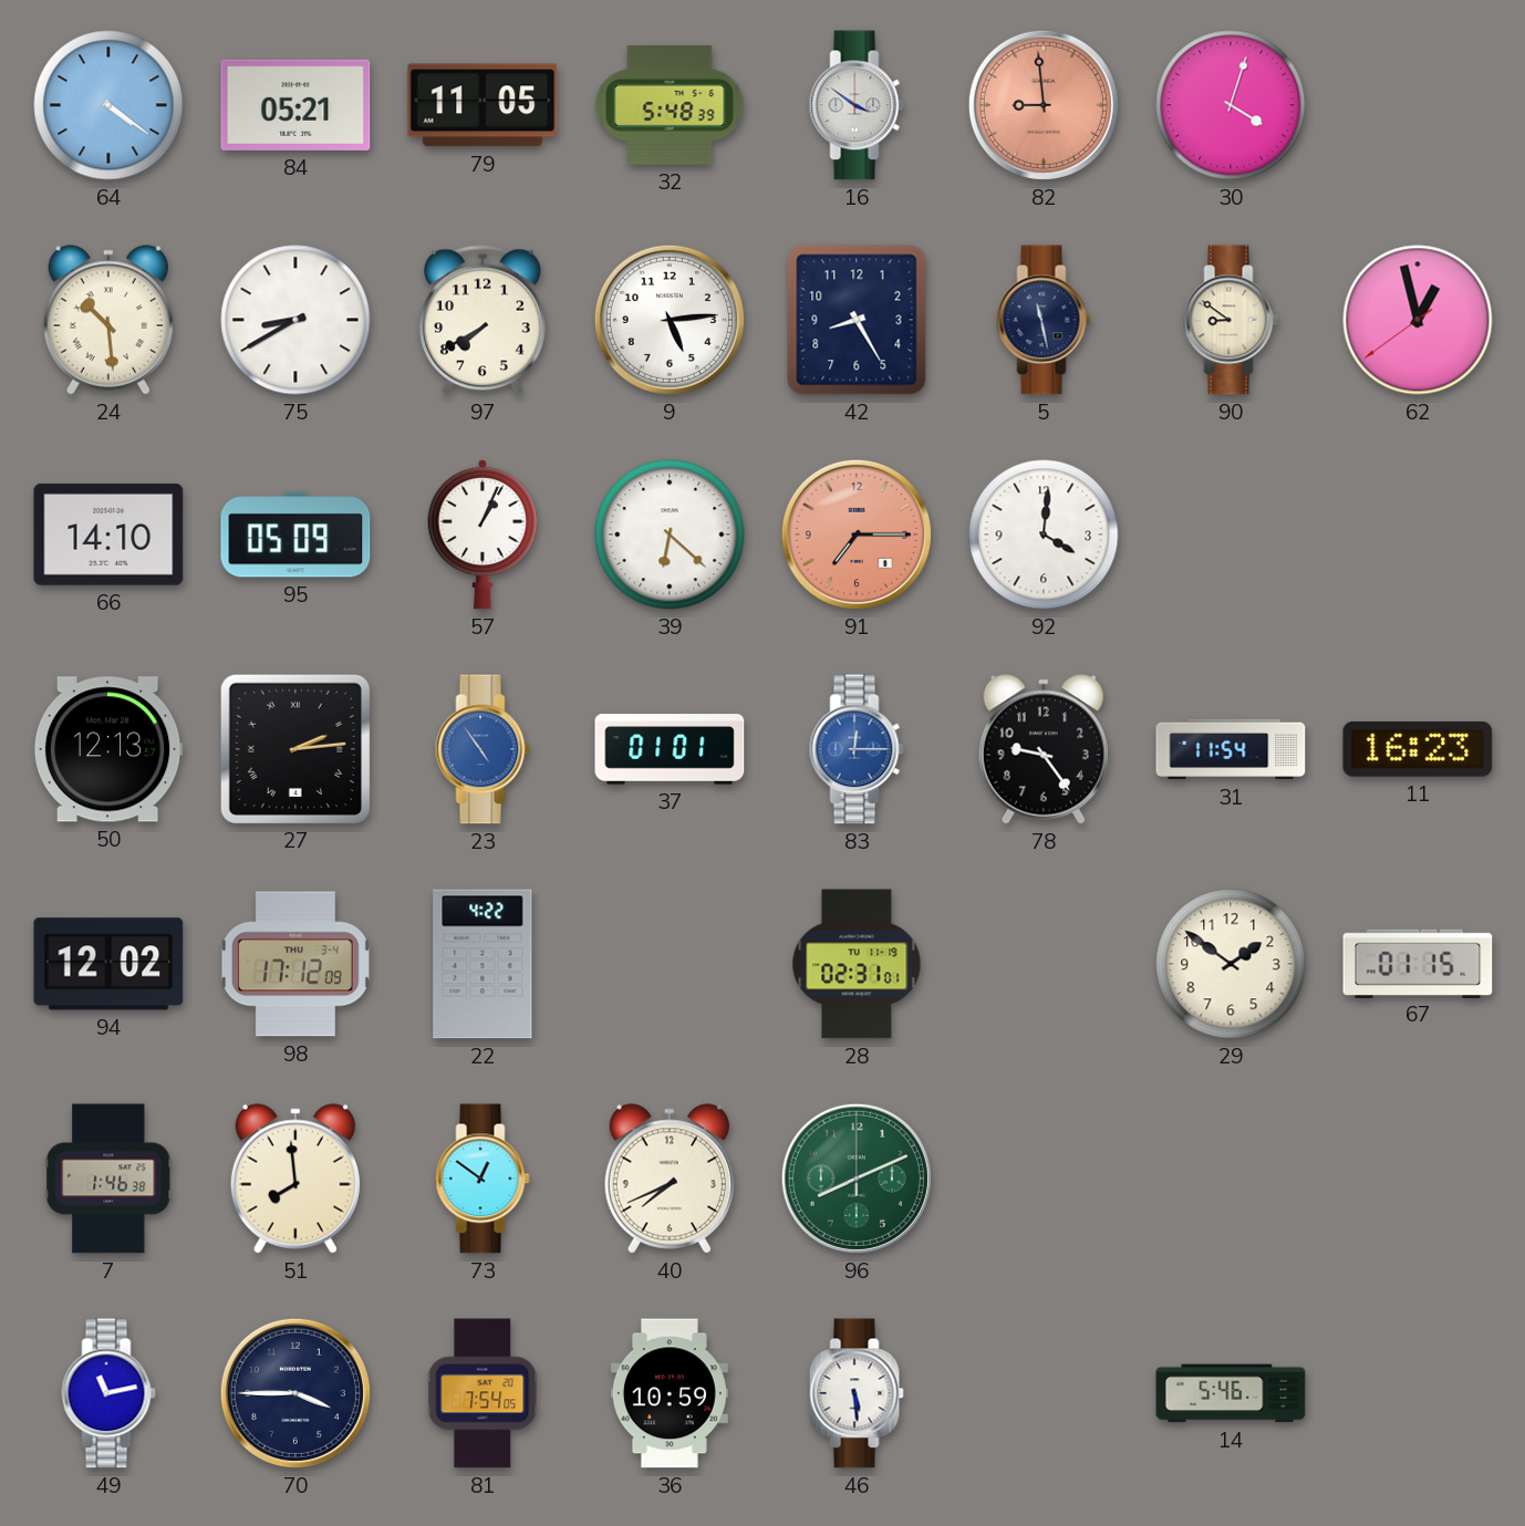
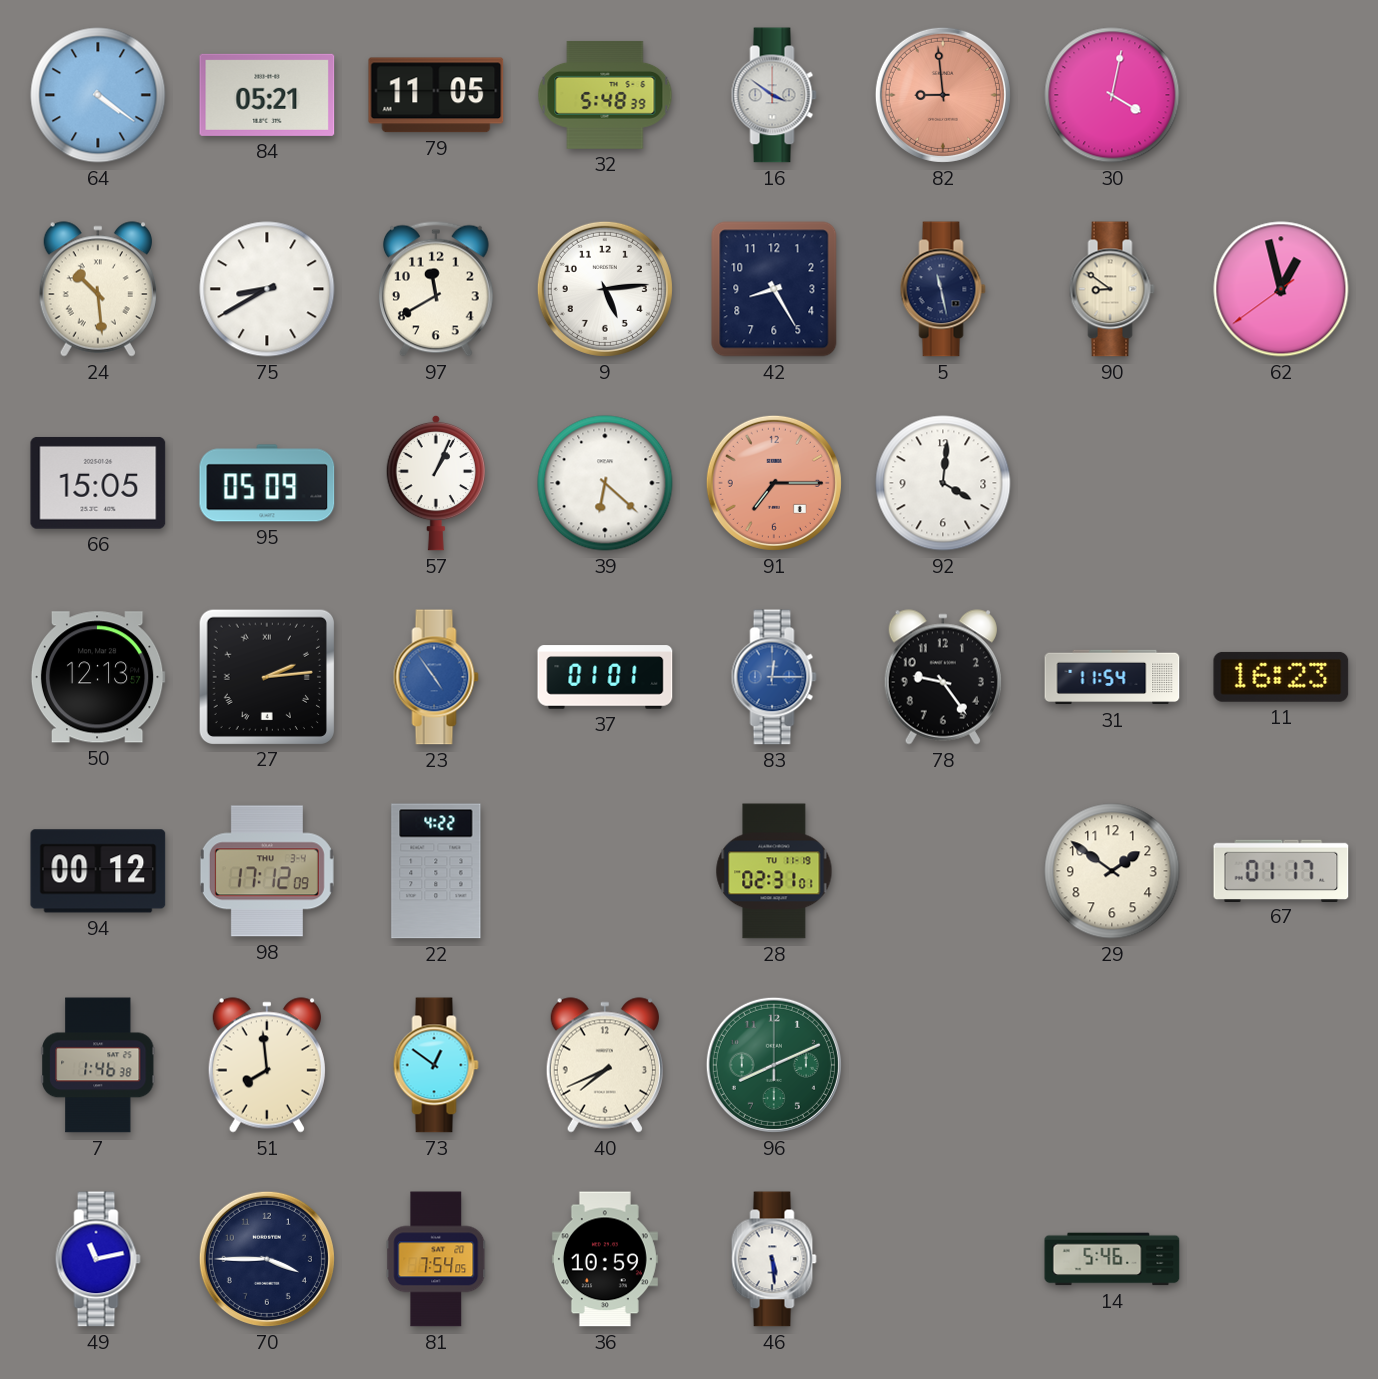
30: 4:03 -> 4:02
97: 7:40 -> 11:40
66: 14:10 -> 15:05
94: 12:02 -> 00:12
67: 01:15 -> 01:17
